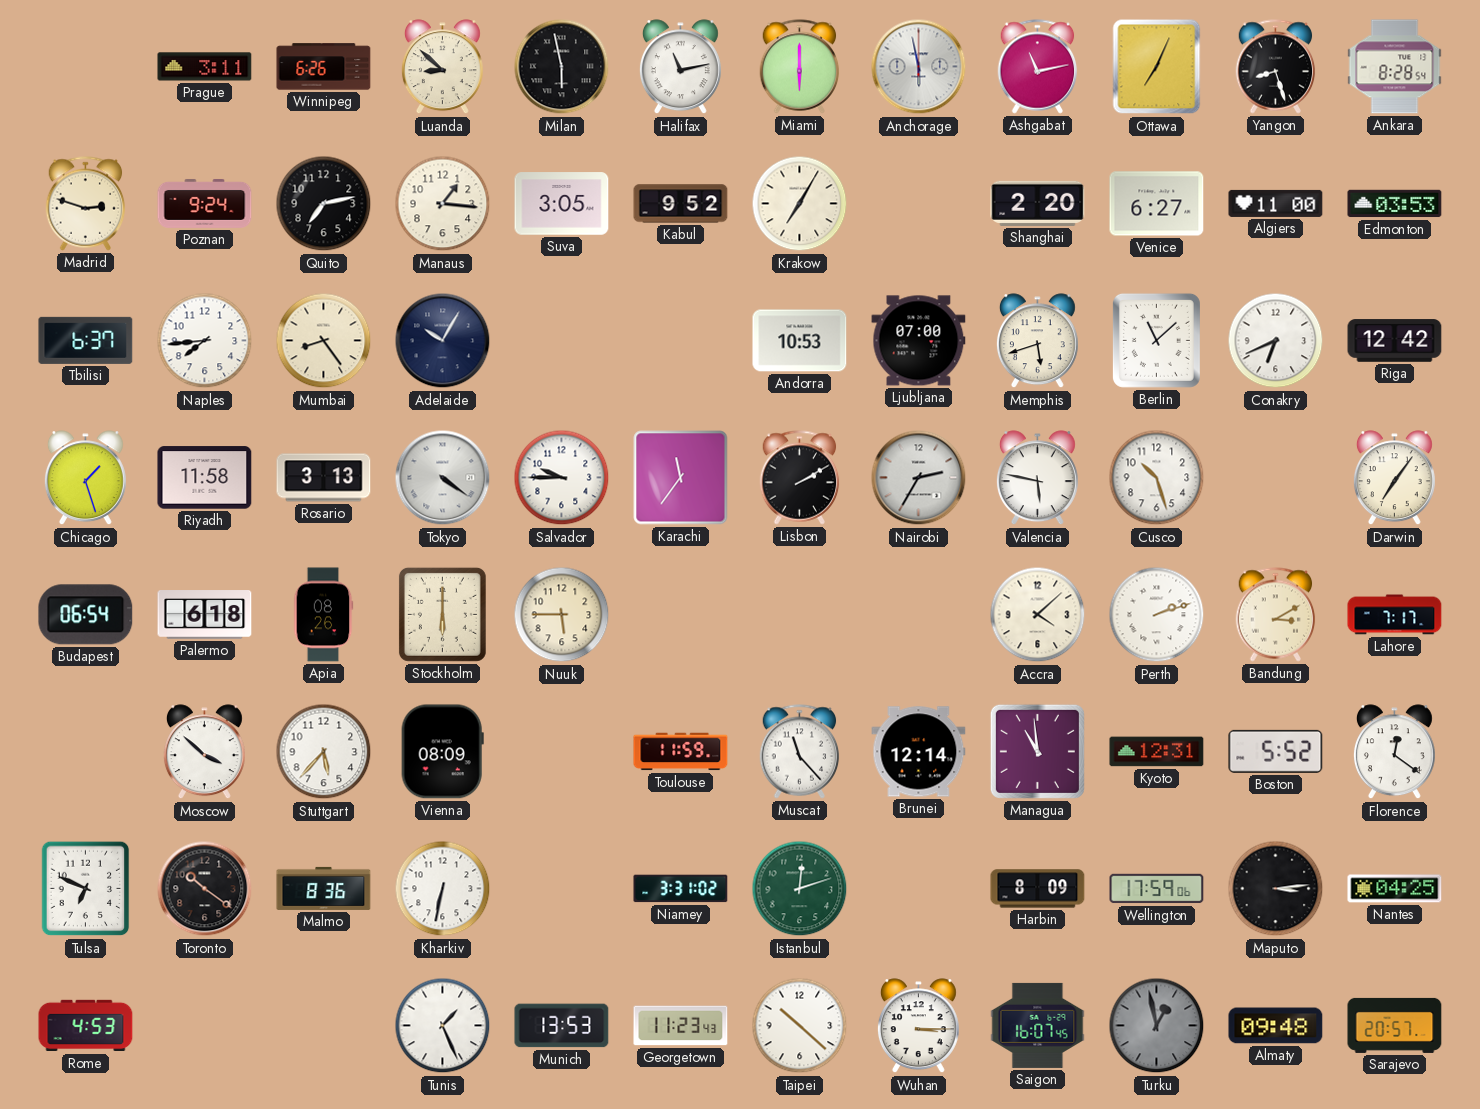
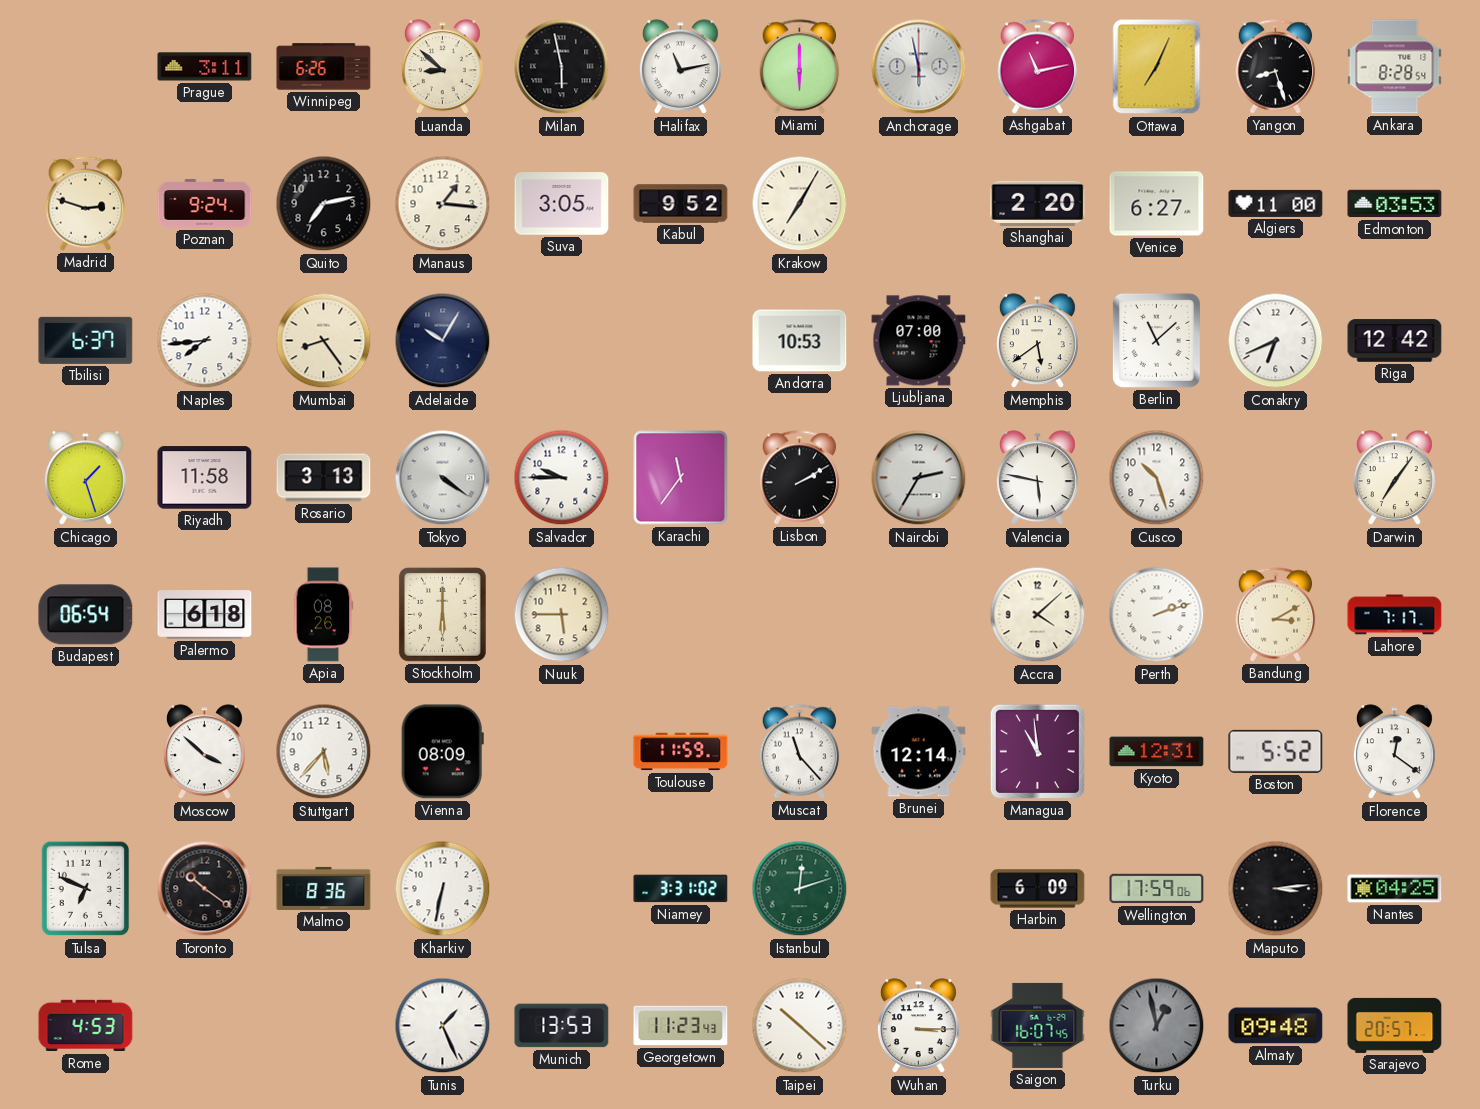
Memphis: 5:42 -> 5:39
Harbin: 8:09 -> 6:09
